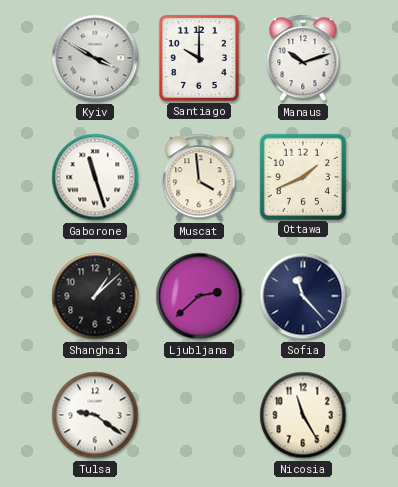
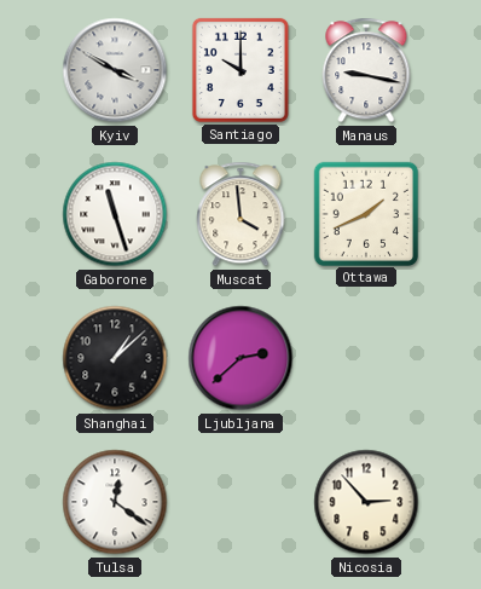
Manaus: 10:12 -> 9:17
Sofia: 11:23 -> none
Tulsa: 9:21 -> 12:21
Nicosia: 11:25 -> 2:53
